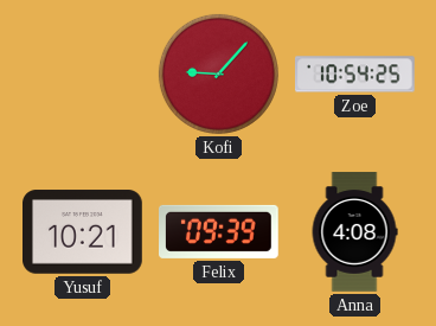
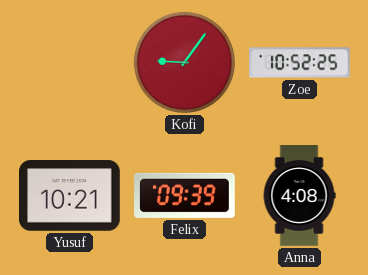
Kofi: 9:07 -> 9:06
Zoe: 10:54 -> 10:52
